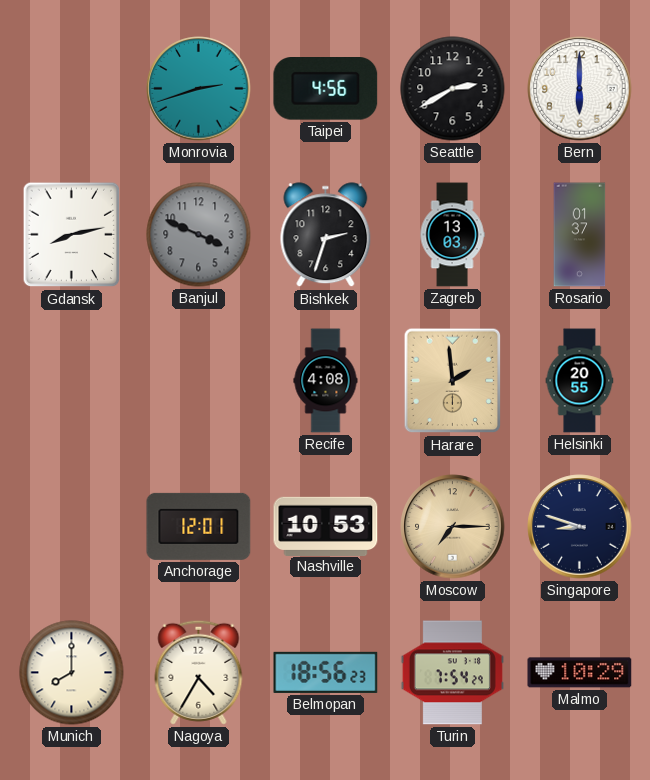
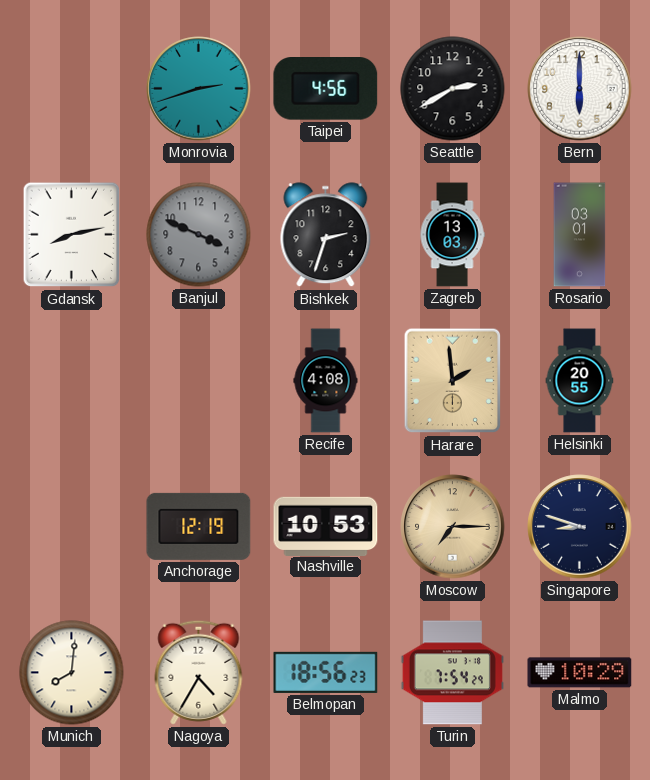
Rosario: 01:37 -> 03:01
Anchorage: 12:01 -> 12:19
Munich: 8:00 -> 8:01
